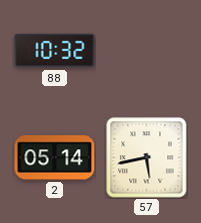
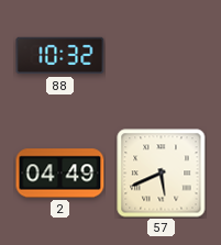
2: 05:14 -> 04:49
57: 5:43 -> 5:41
